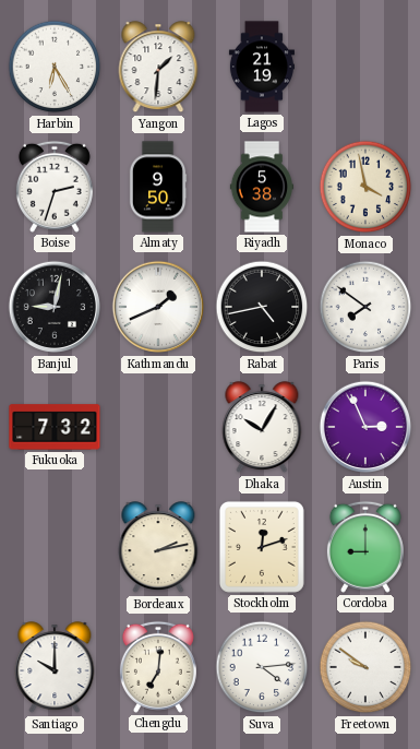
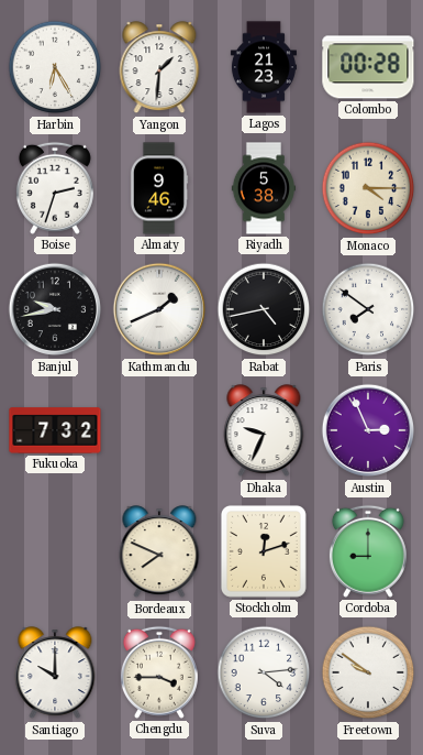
Lagos: 21:19 -> 21:23
Colombo: none -> 00:28
Almaty: 9:50 -> 9:46
Monaco: 3:58 -> 4:15
Banjul: 9:02 -> 9:43
Dhaka: 10:05 -> 9:34
Bordeaux: 2:13 -> 7:49
Chengdu: 7:01 -> 3:45
